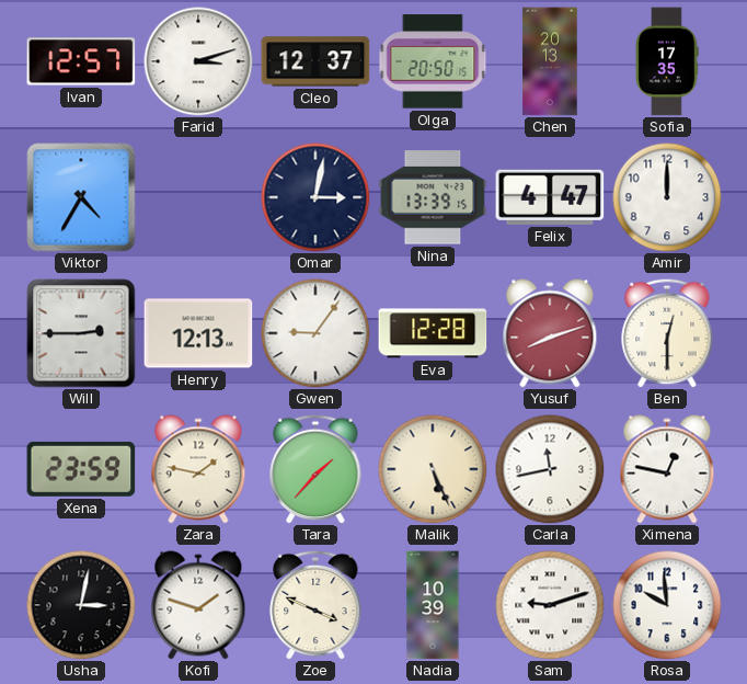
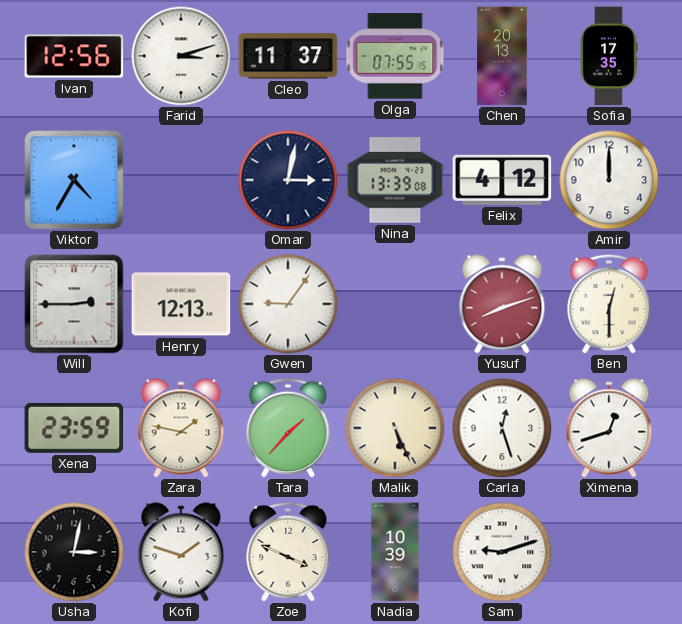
Ivan: 12:57 -> 12:56
Cleo: 12:37 -> 11:37
Olga: 20:50 -> 07:55
Nina: 13:39:15 -> 13:39:08
Felix: 4:47 -> 4:12
Eva: 12:28 -> none
Carla: 11:43 -> 12:27
Ximena: 12:47 -> 12:42
Rosa: 9:59 -> none
